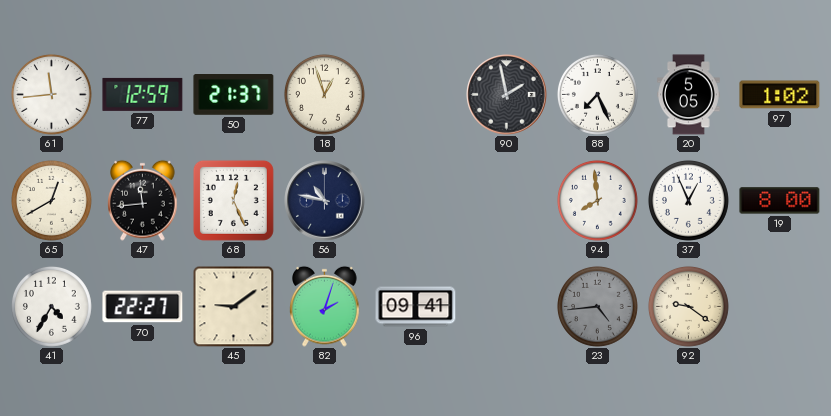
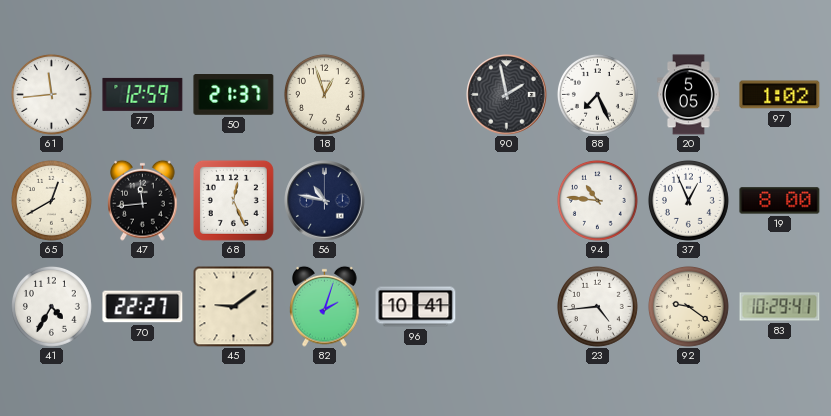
94: 7:59 -> 10:46
96: 09:41 -> 10:41
23 dial: grey -> white
83: none -> 10:29
